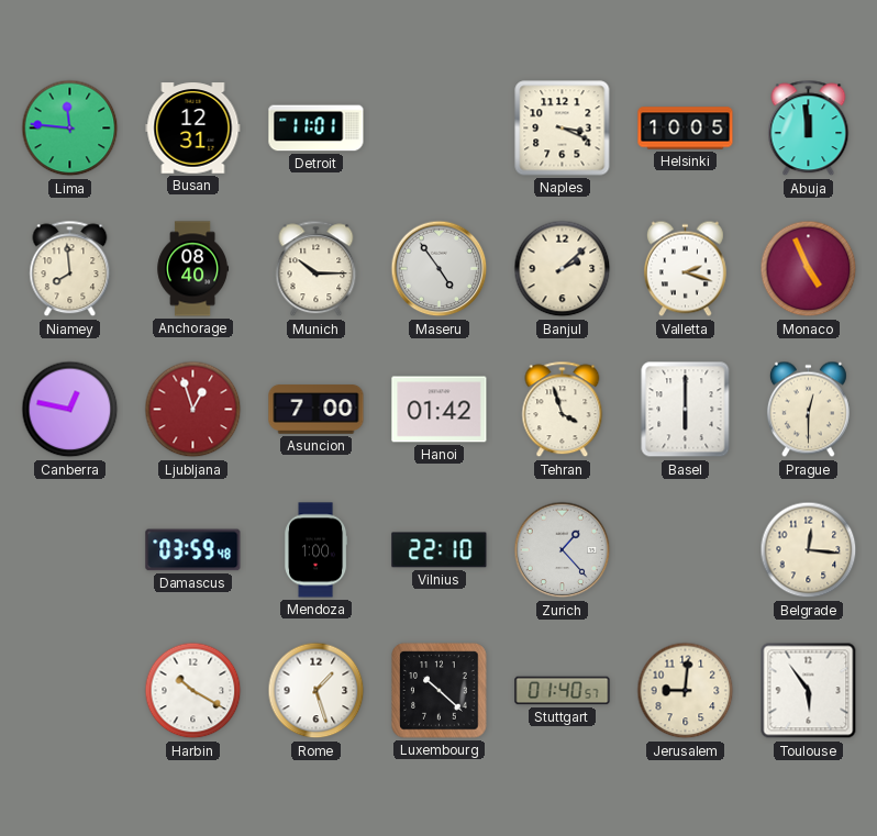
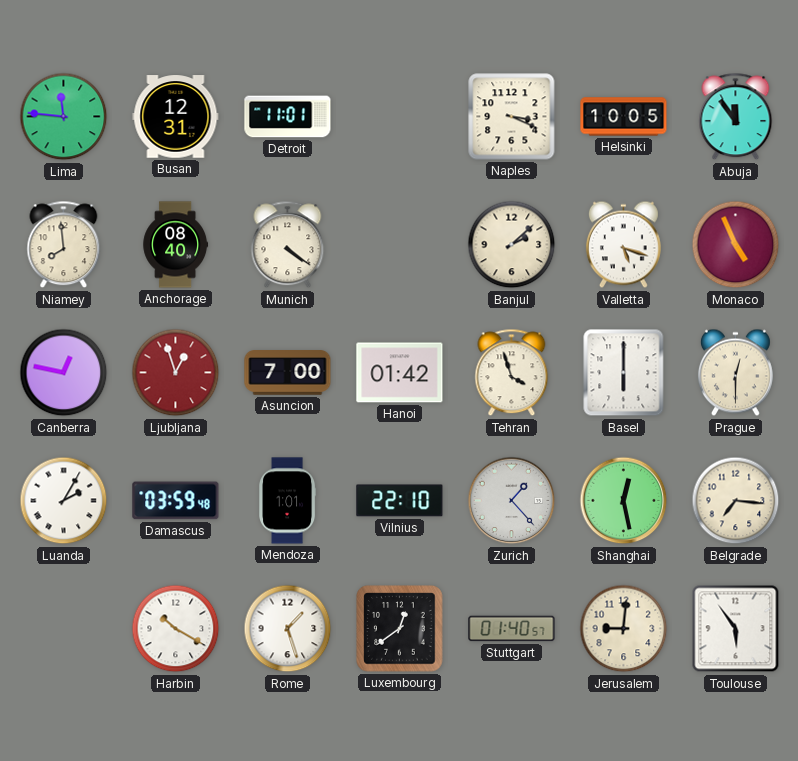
Abuja: 11:59 -> 11:54
Munich: 10:15 -> 4:21
Maseru: 4:54 -> none
Valletta: 2:18 -> 5:18
Luanda: none -> 2:05
Mendoza: 1:00 -> 1:01
Shanghai: none -> 12:28
Belgrade: 12:16 -> 7:16
Luxembourg: 10:22 -> 12:39
